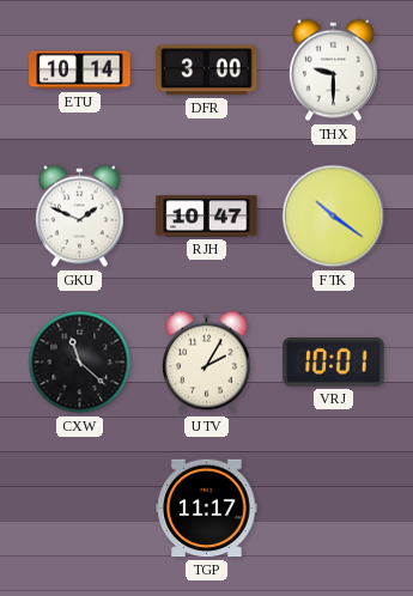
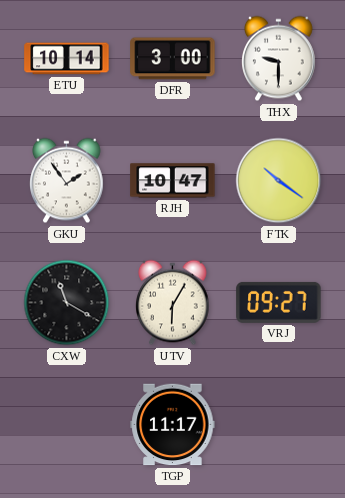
GKU: 1:49 -> 1:54
CXW: 11:22 -> 11:20
UTV: 2:05 -> 6:05
VRJ: 10:01 -> 09:27
